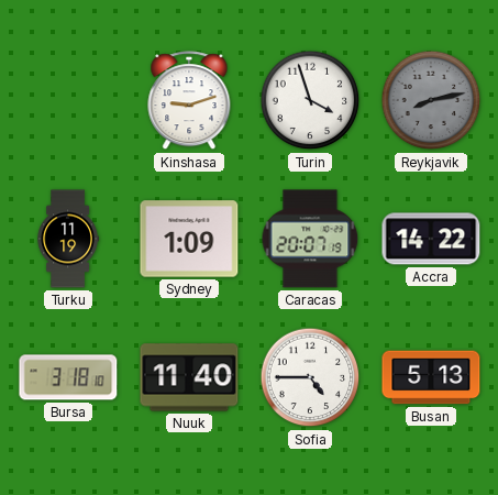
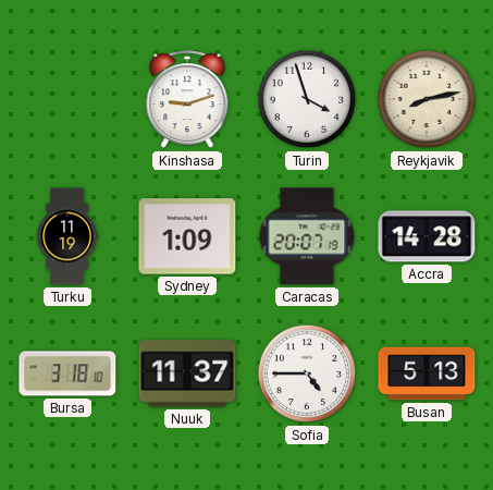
Reykjavik dial: grey -> cream
Accra: 14:22 -> 14:28
Nuuk: 11:40 -> 11:37
